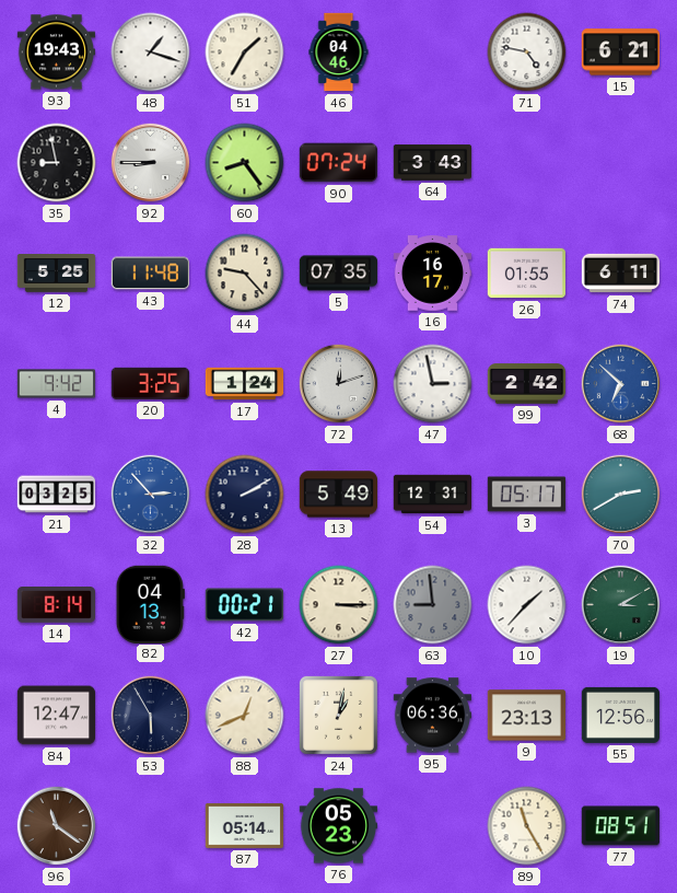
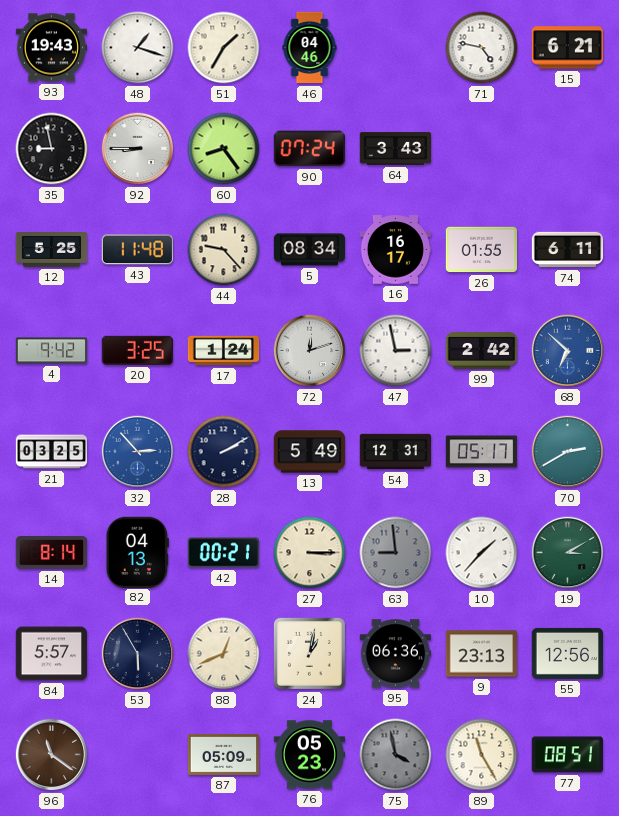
5: 07:35 -> 08:34
84: 12:47 -> 5:57
87: 05:14 -> 05:09
75: none -> 3:58
